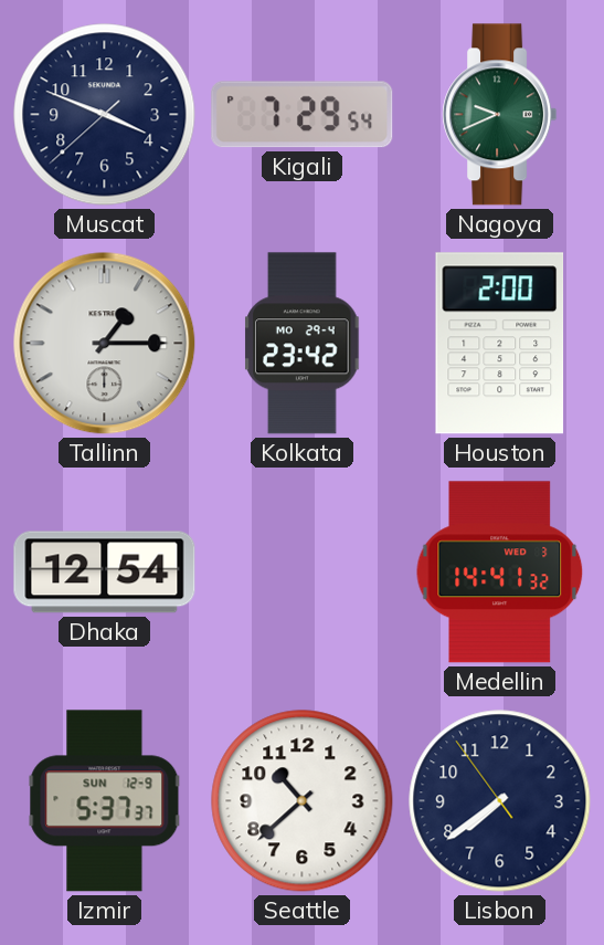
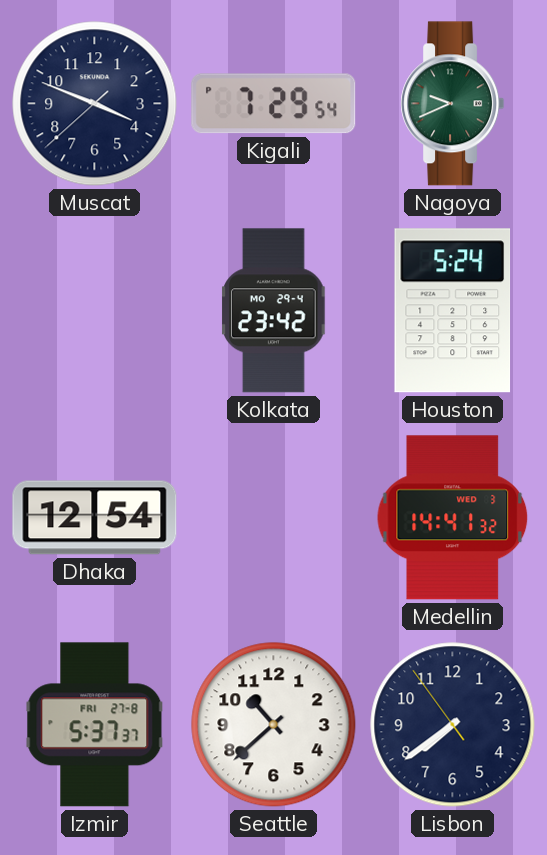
Tallinn: 1:15 -> none
Houston: 2:00 -> 5:24
Izmir date: SUN 12-9 -> FRI 27-8
